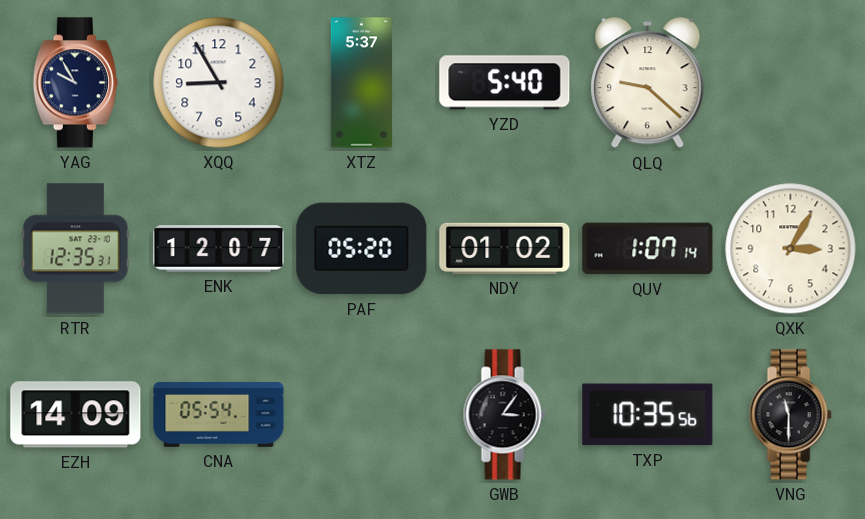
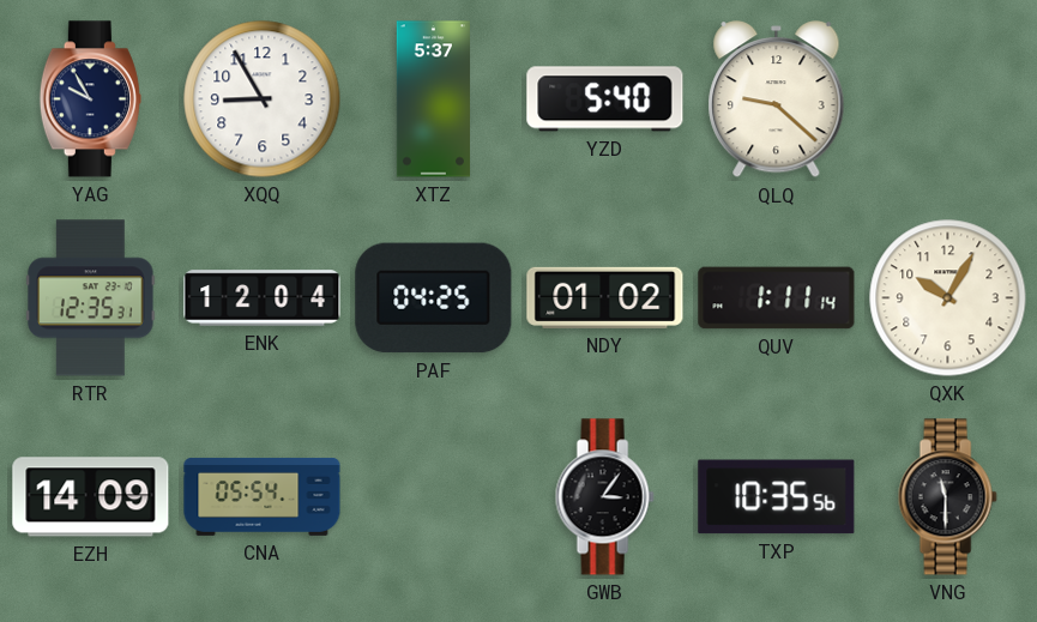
ENK: 12:07 -> 12:04
PAF: 05:20 -> 04:25
QUV: 1:07 -> 1:11
QXK: 3:05 -> 10:05
